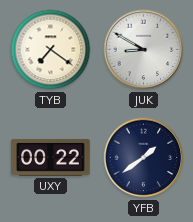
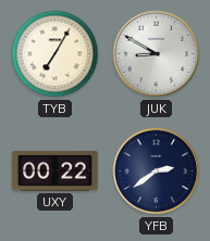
TYB: 7:21 -> 7:05
YFB: 1:39 -> 2:39
